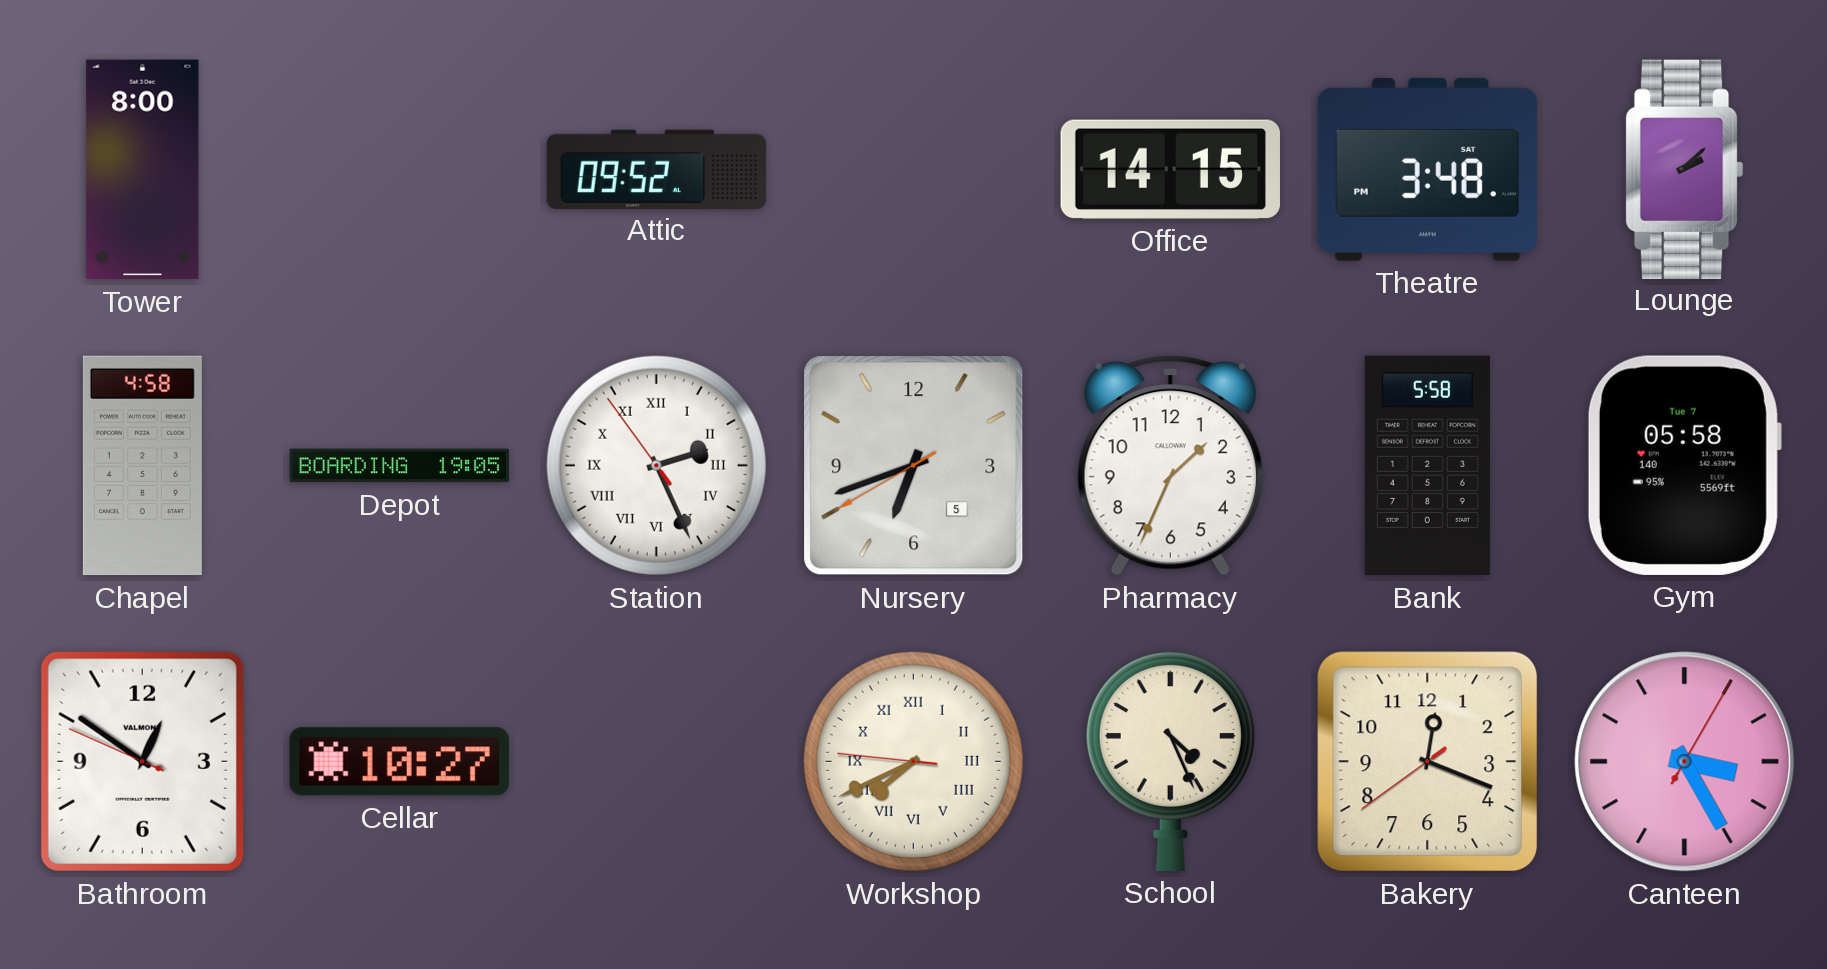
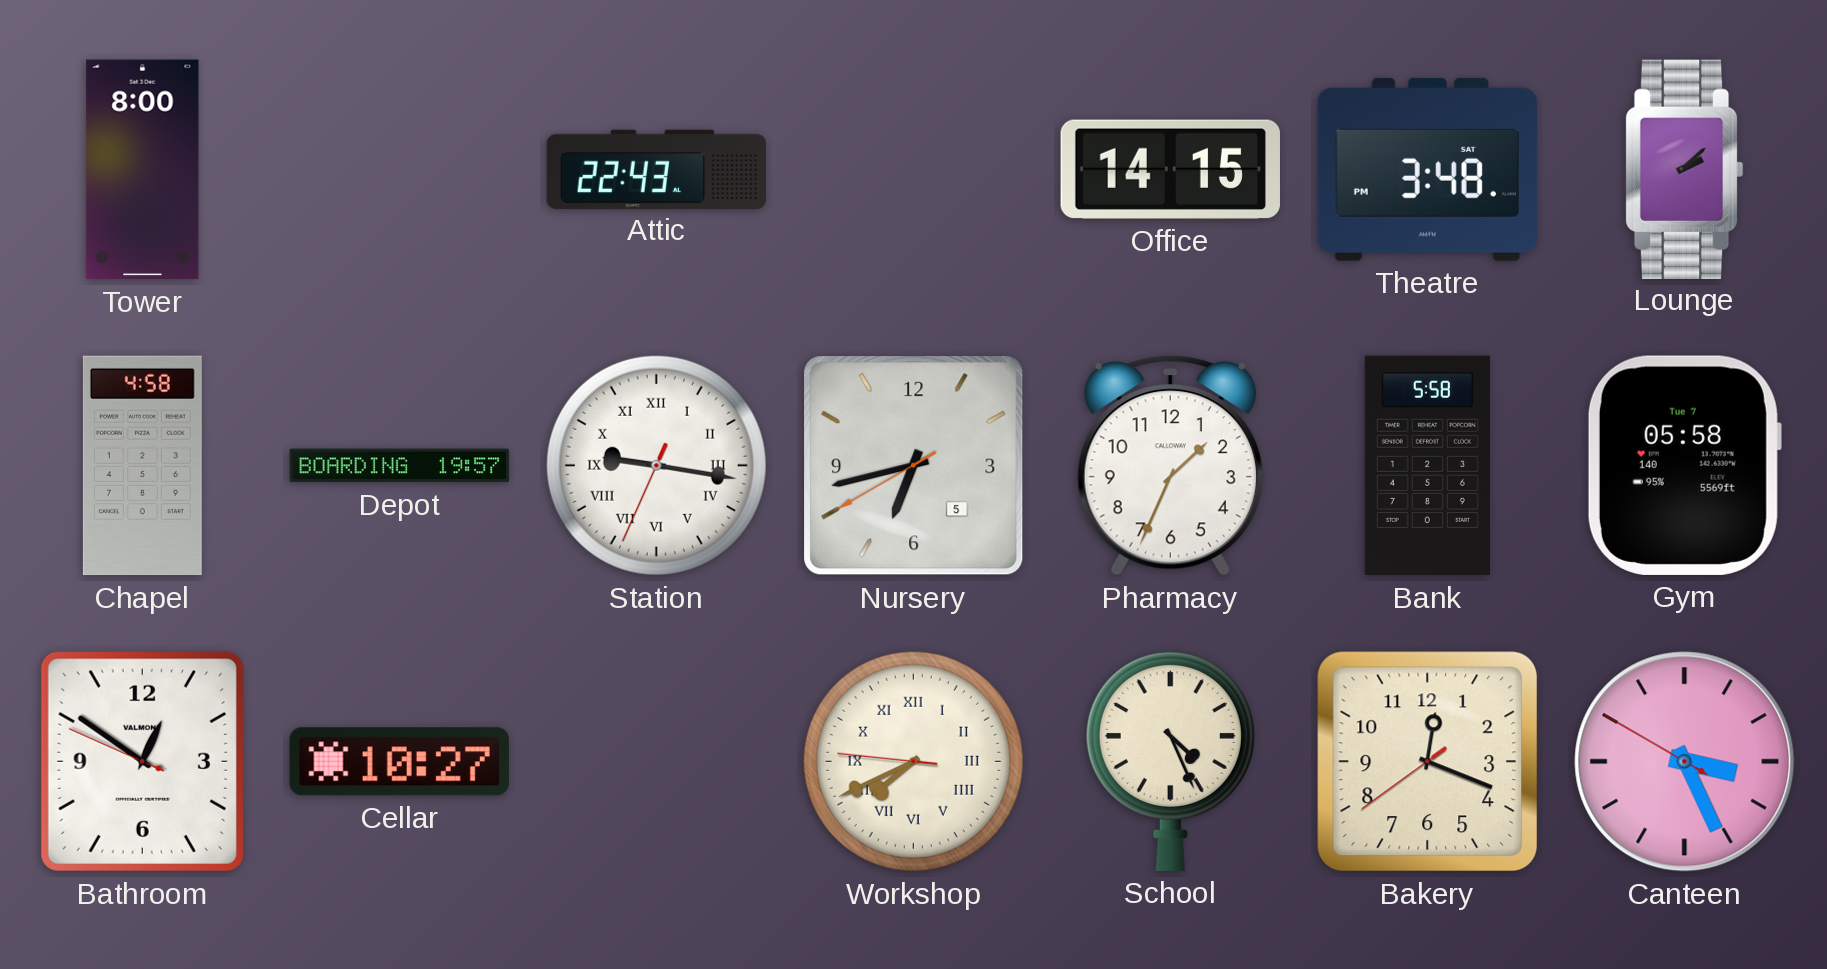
Attic: 09:52 -> 22:43
Depot: 19:05 -> 19:57
Station: 2:25 -> 9:16
Nursery: 6:41 -> 6:42
Canteen: 3:25:05 -> 3:25:50
